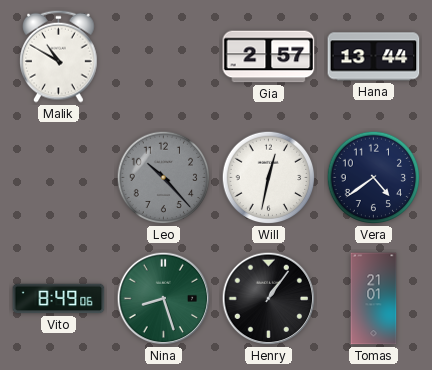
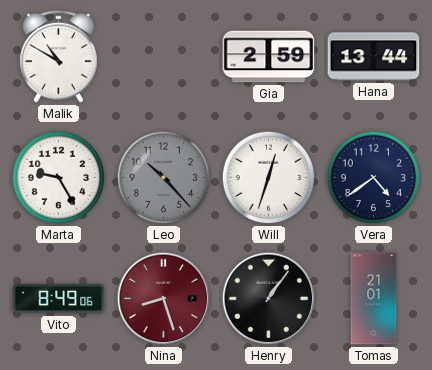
Gia: 2:57 -> 2:59
Marta: none -> 9:25
Will: 12:32 -> 12:33
Nina dial: green -> burgundy
